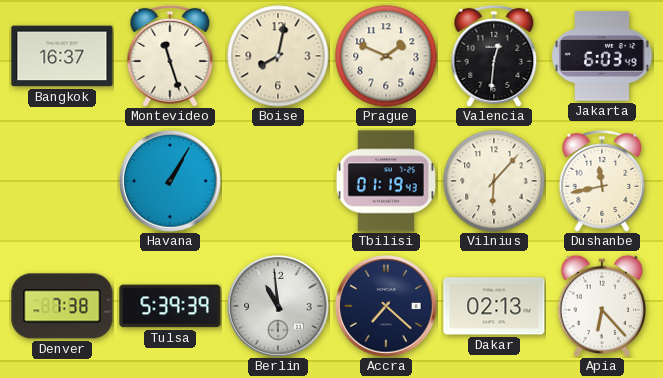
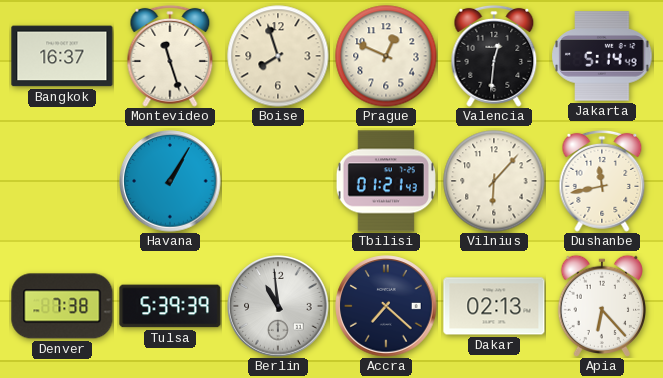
Boise: 8:02 -> 7:57
Prague: 1:49 -> 12:49
Jakarta: 6:03 -> 5:14
Tbilisi: 01:19 -> 01:21
